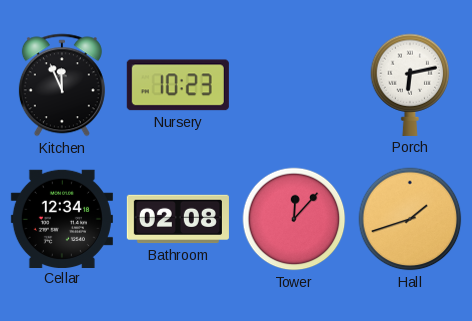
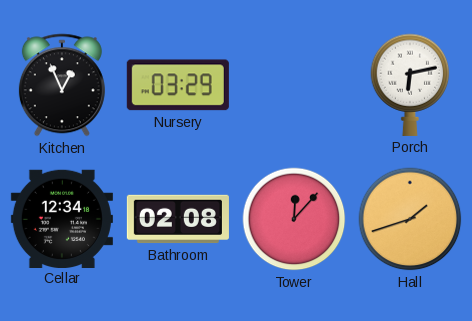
Kitchen: 11:56 -> 12:56
Nursery: 10:23 -> 03:29
